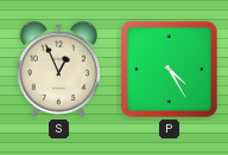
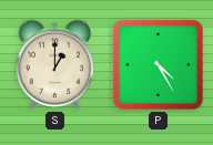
S: 12:56 -> 1:00
